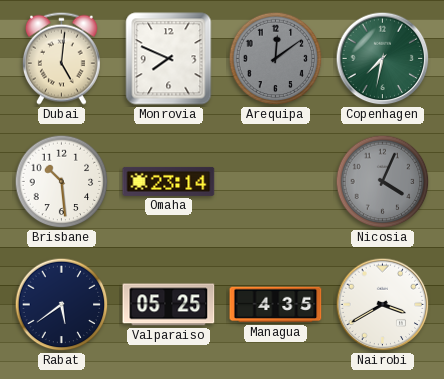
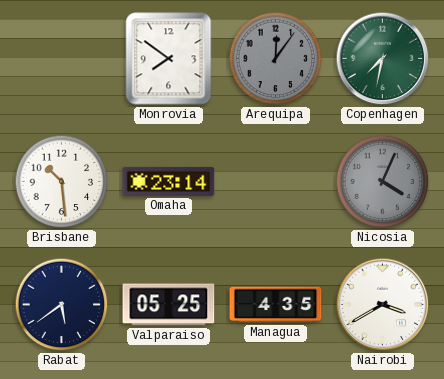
Dubai: 5:01 -> none
Monrovia: 7:49 -> 7:51
Arequipa: 12:09 -> 12:06
